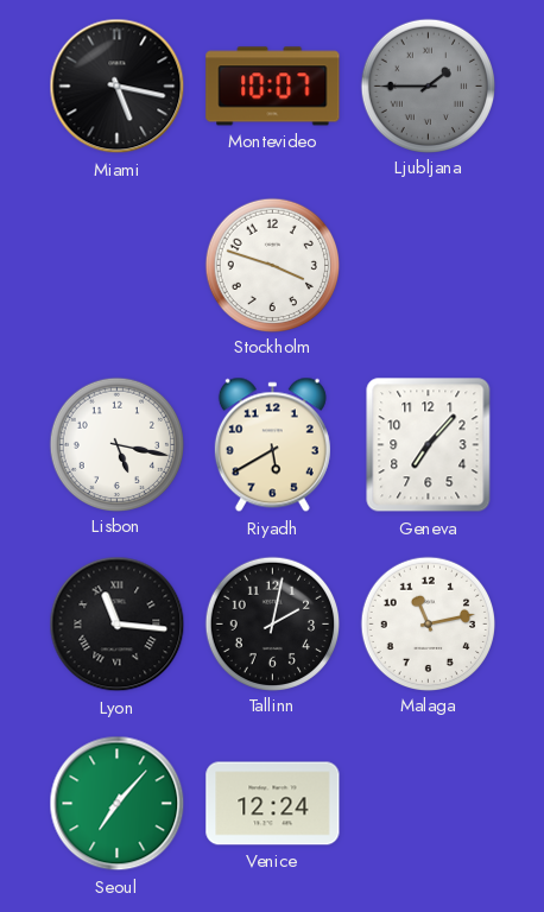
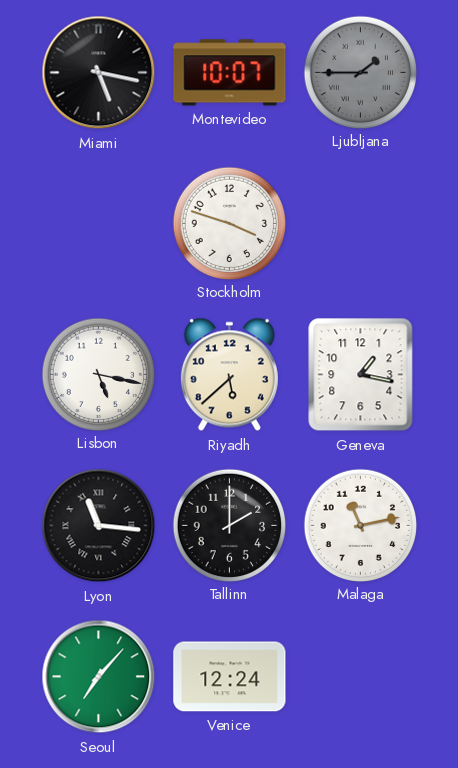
Riyadh: 5:40 -> 5:38
Geneva: 7:07 -> 1:17
Tallinn: 2:02 -> 2:00
